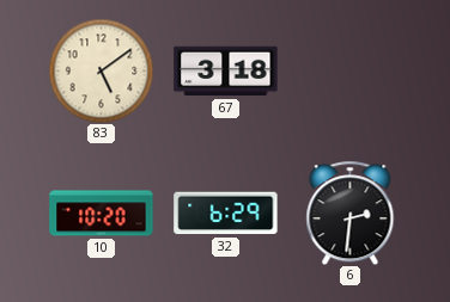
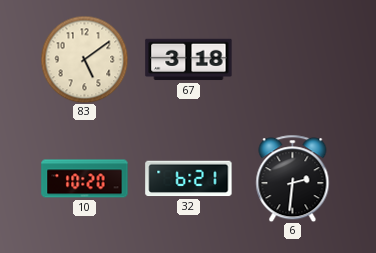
32: 6:29 -> 6:21
